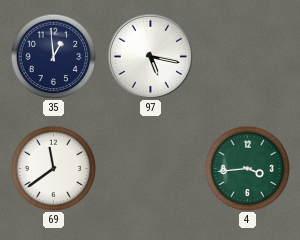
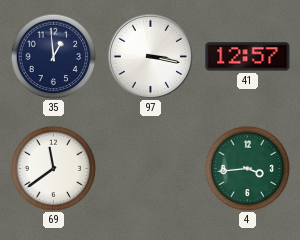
97: 5:17 -> 3:17
41: none -> 12:57
